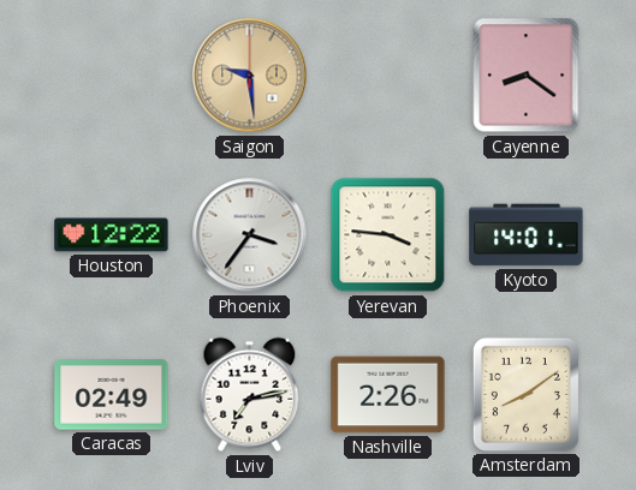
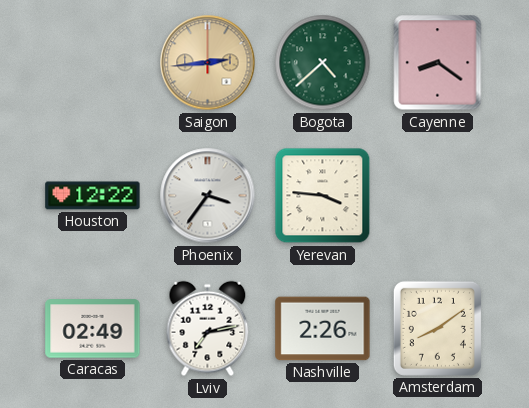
Saigon: 9:29 -> 2:44
Bogota: none -> 4:38
Kyoto: 14:01 -> none
